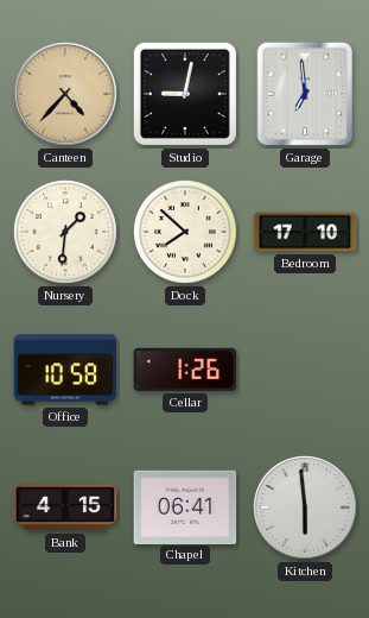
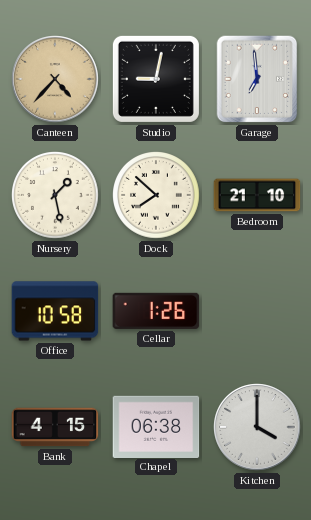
Nursery: 1:31 -> 1:28
Bedroom: 17:10 -> 21:10
Chapel: 06:41 -> 06:38
Kitchen: 5:59 -> 4:00
